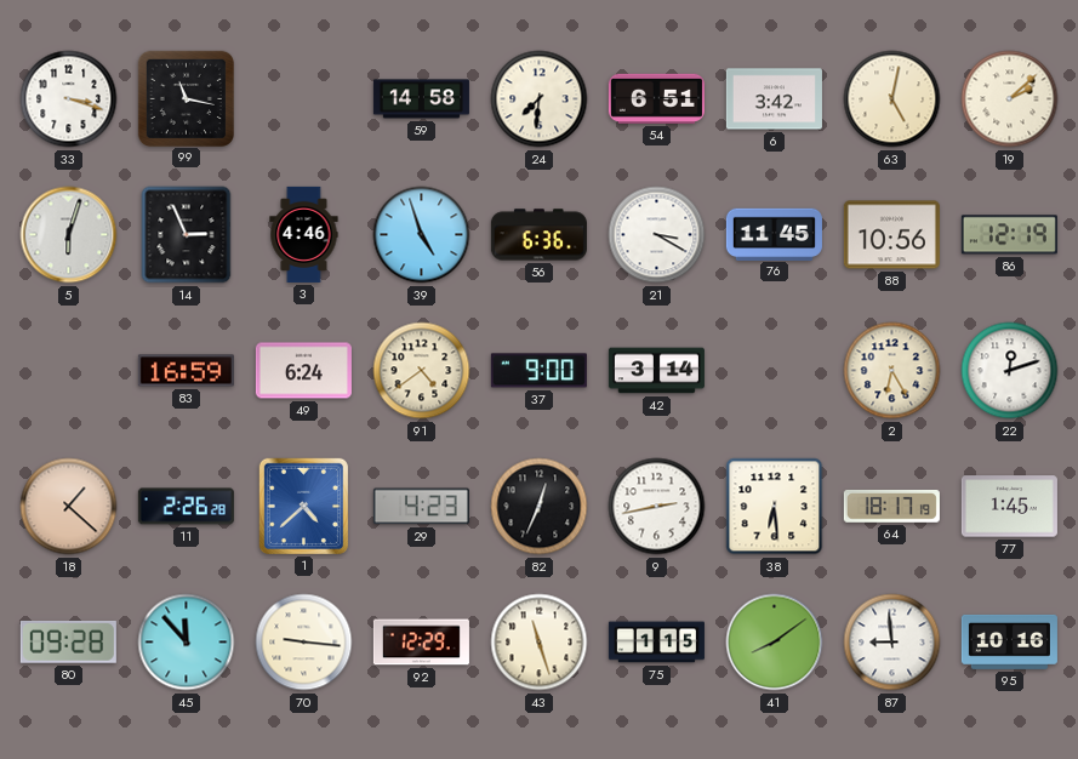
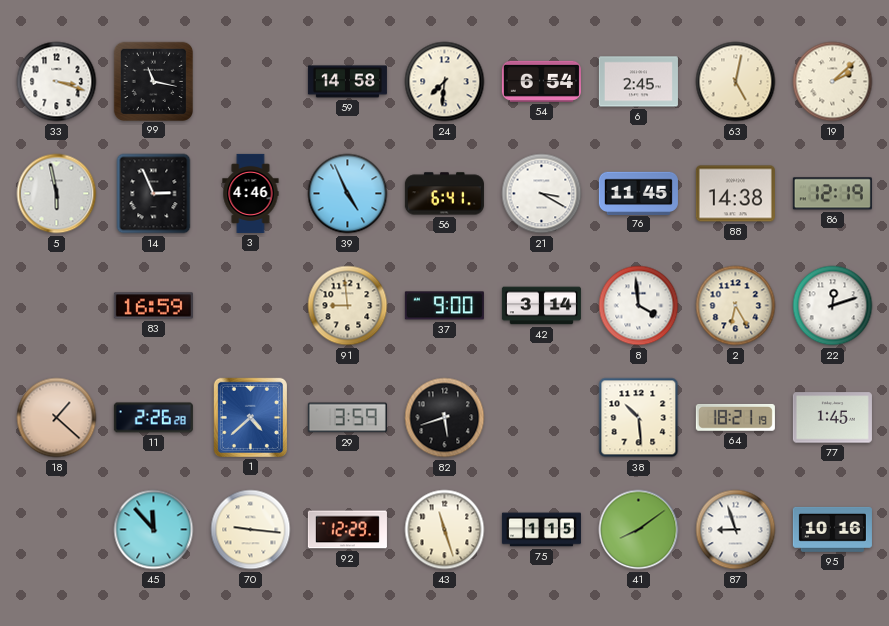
54: 6:51 -> 6:54
6: 3:42 -> 2:45
5: 6:03 -> 5:58
39: 4:57 -> 4:56
56: 6:36 -> 6:41
88: 10:56 -> 14:38
49: 6:24 -> none
91: 4:39 -> 8:59
8: none -> 3:59
29: 4:23 -> 3:59
82: 12:34 -> 5:42
9: 2:43 -> none
38: 6:29 -> 10:29
64: 18:17 -> 18:21
80: 09:28 -> none
87: 8:59 -> 8:57
